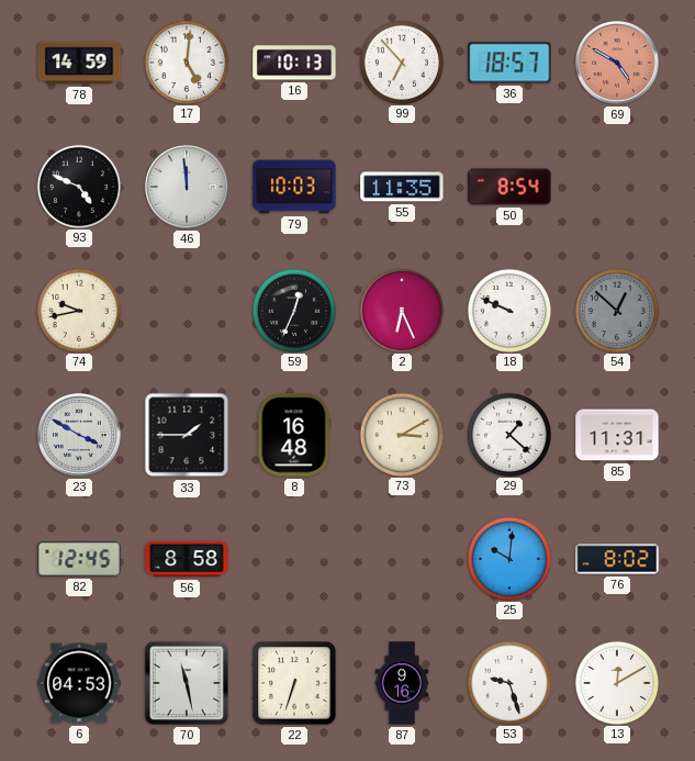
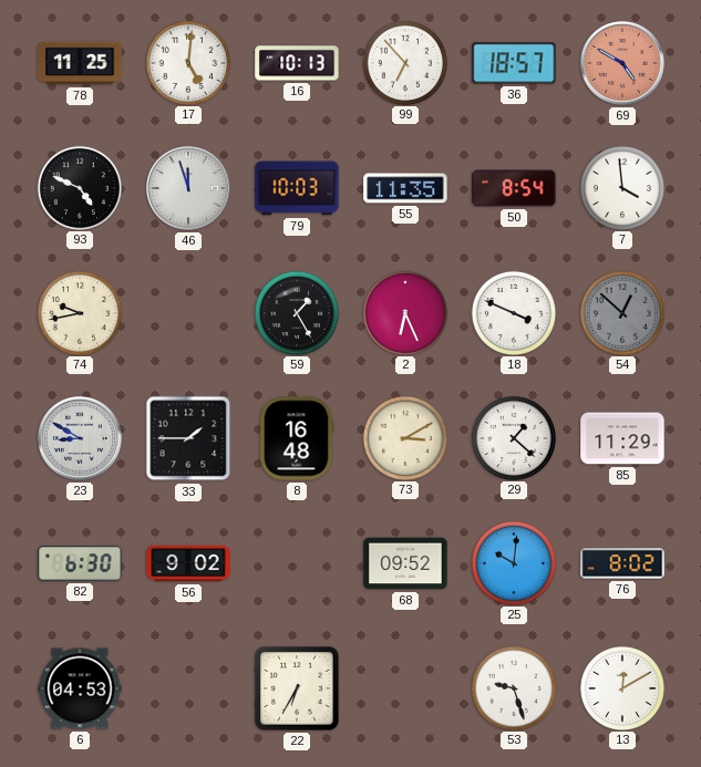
78: 14:59 -> 11:25
46: 11:59 -> 11:57
7: none -> 3:59
59: 12:34 -> 1:25
18: 9:49 -> 3:49
23: 3:50 -> 8:50
85: 11:31 -> 11:29
82: 12:45 -> 6:30
56: 8:58 -> 9:02
68: none -> 09:52
70: 11:28 -> none
22: 6:33 -> 6:35
87: 9:16 -> none
